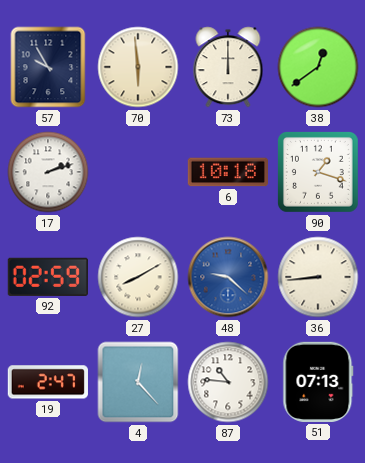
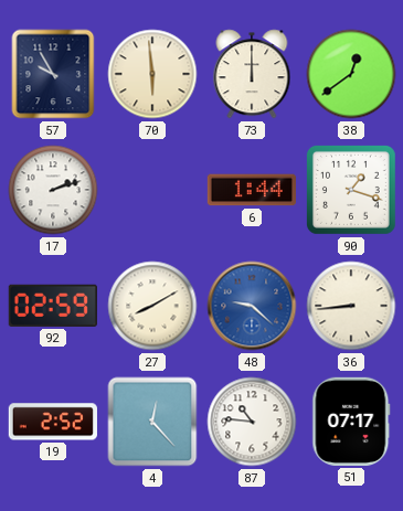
6: 10:18 -> 1:44
19: 2:47 -> 2:52
51: 07:13 -> 07:17
